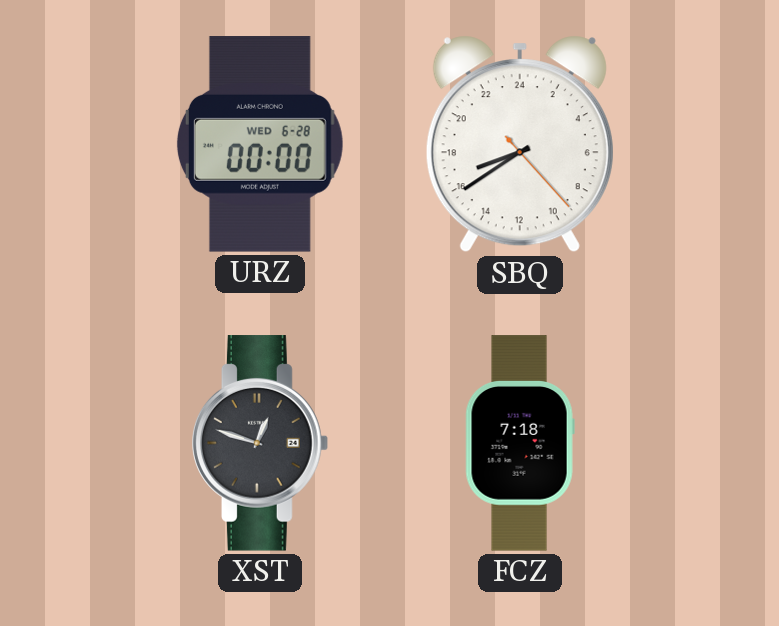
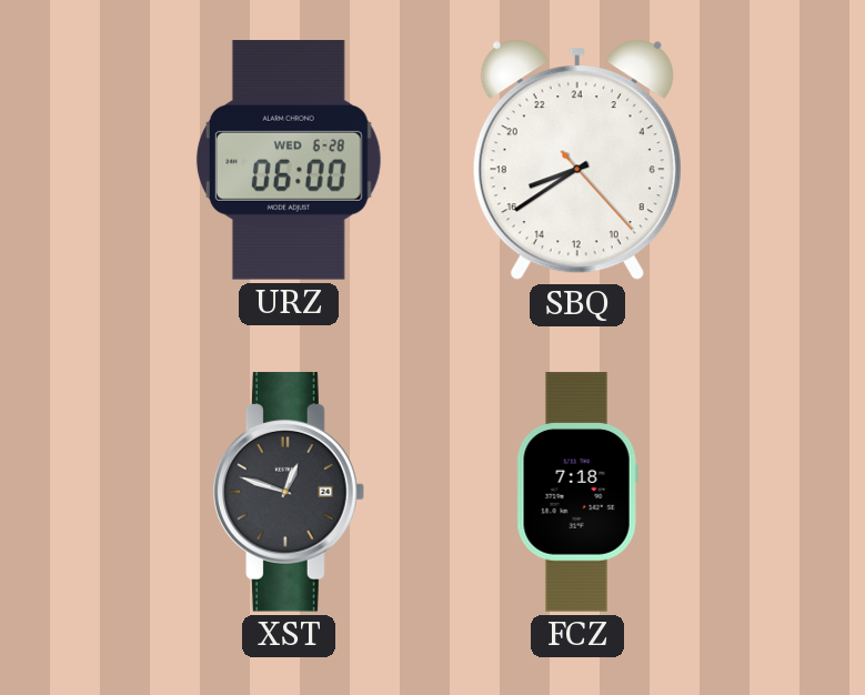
URZ: 00:00 -> 06:00
